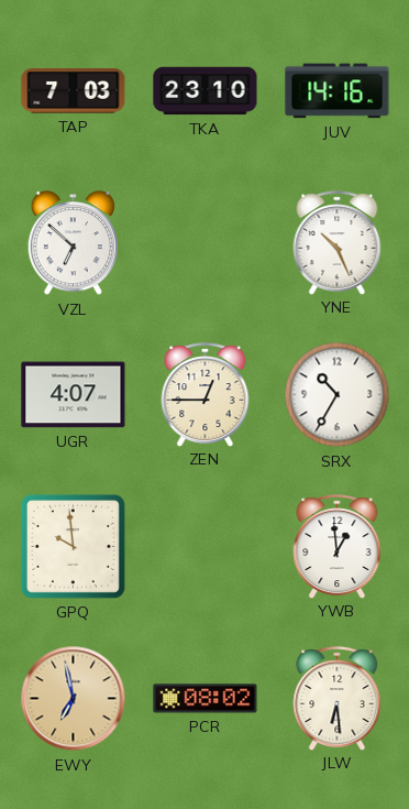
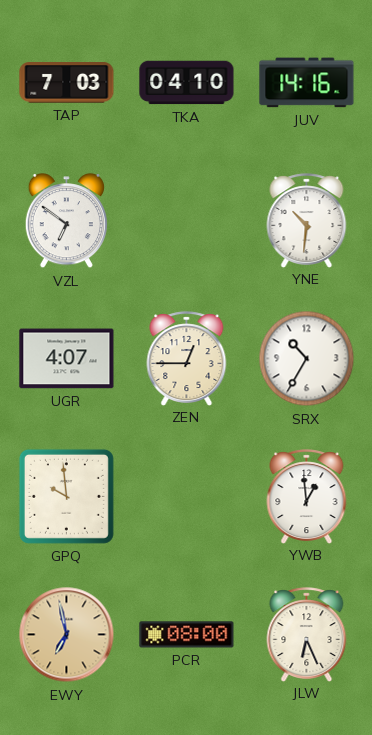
TKA: 23:10 -> 04:10
VZL: 6:52 -> 6:51
YNE: 10:26 -> 10:31
PCR: 08:02 -> 08:00
JLW: 6:29 -> 6:26
